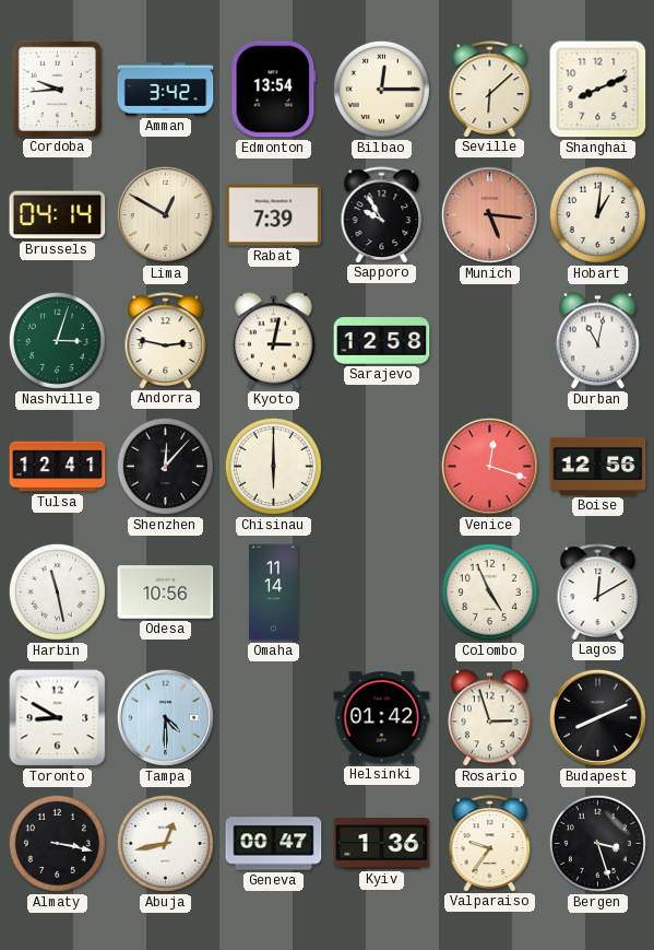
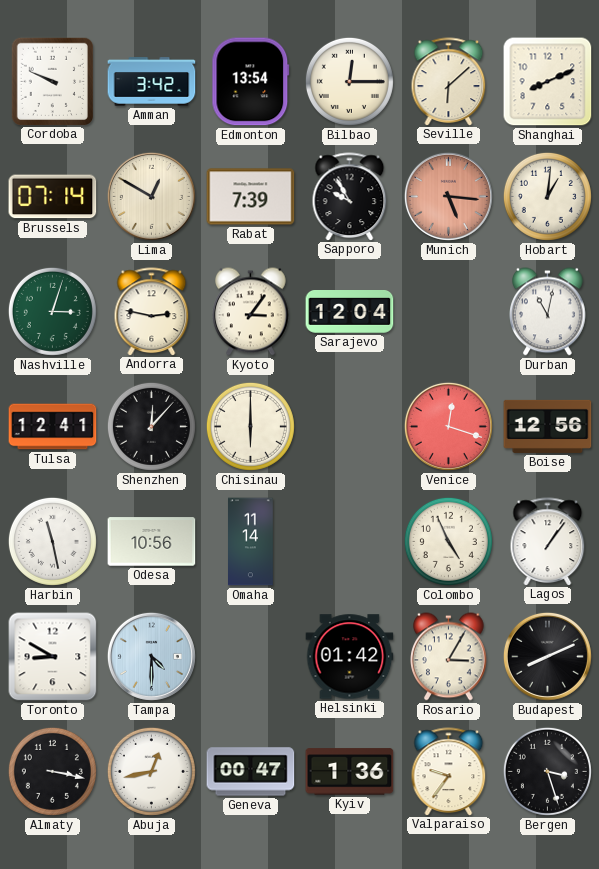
Cordoba: 9:44 -> 9:49
Brussels: 04:14 -> 07:14
Kyoto: 3:02 -> 3:06
Sarajevo: 12:58 -> 12:04
Lagos: 12:10 -> 1:06
Rosario: 2:57 -> 3:05
